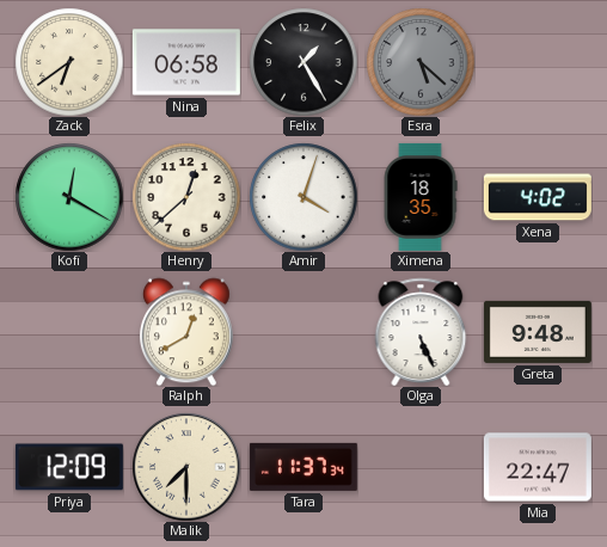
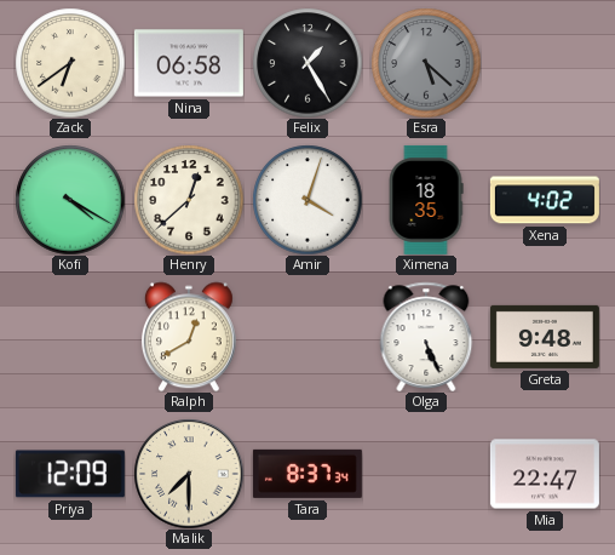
Kofi: 12:20 -> 4:20
Tara: 11:37 -> 8:37
